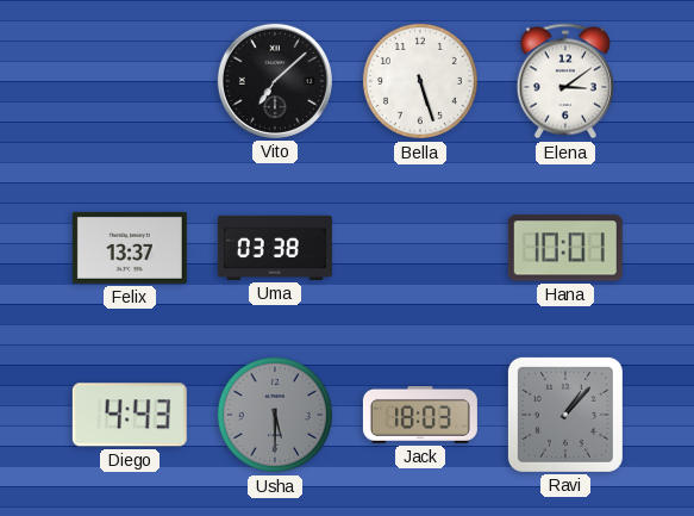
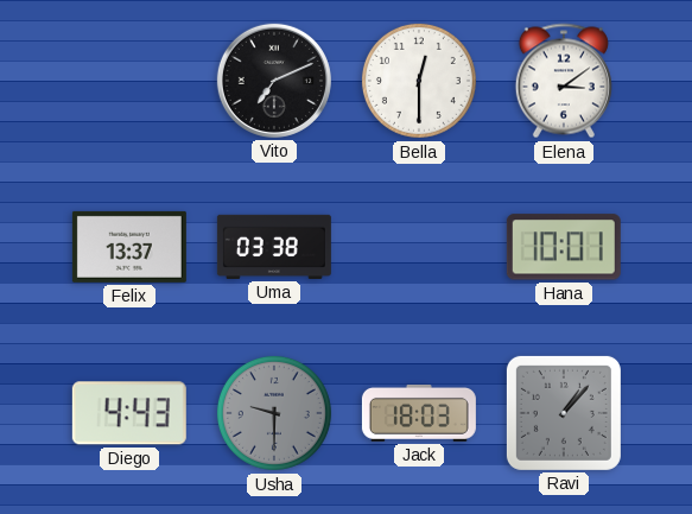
Vito: 7:08 -> 7:11
Bella: 5:27 -> 12:30
Usha: 5:30 -> 9:30
